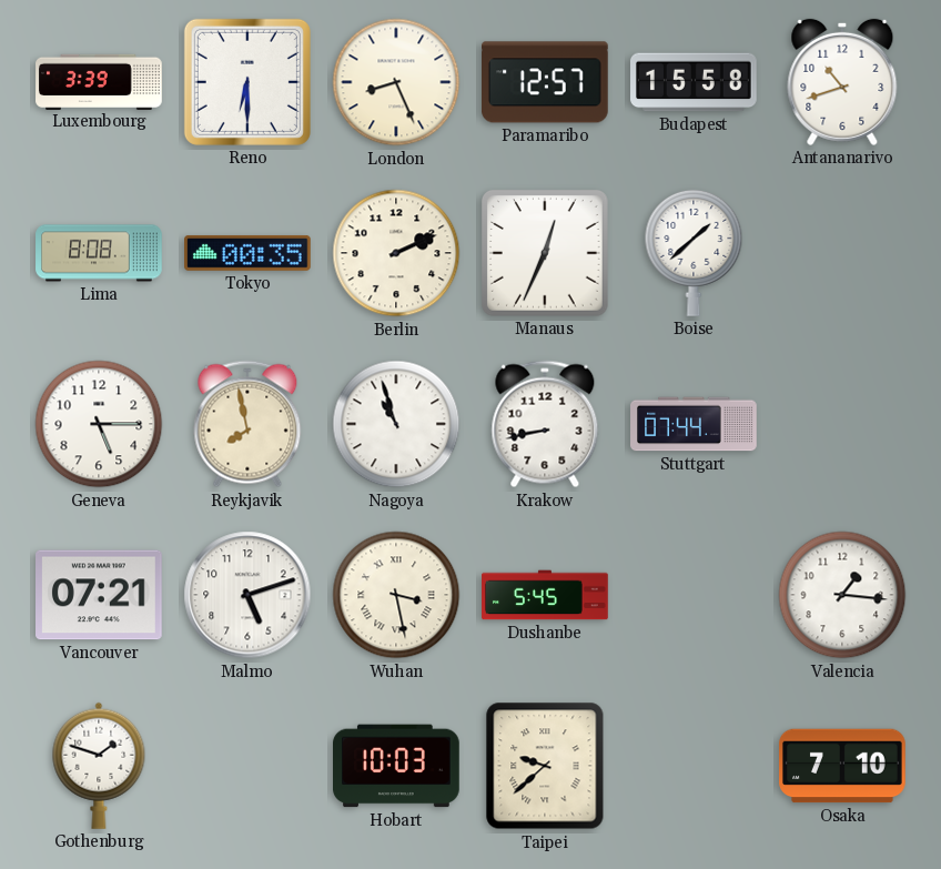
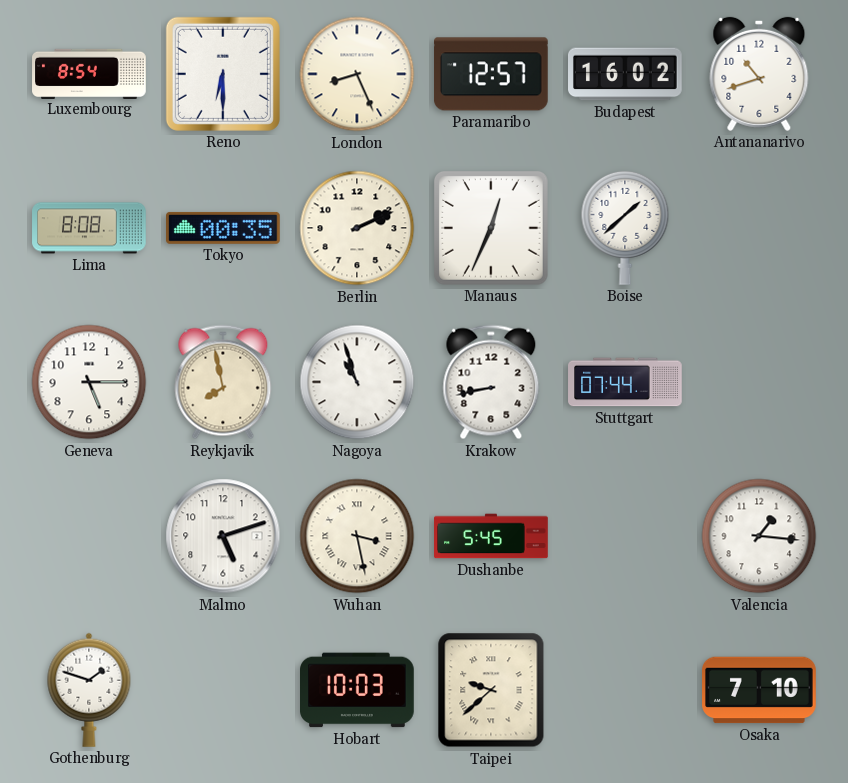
Luxembourg: 3:39 -> 8:54
Budapest: 15:58 -> 16:02
Vancouver: 07:21 -> none
